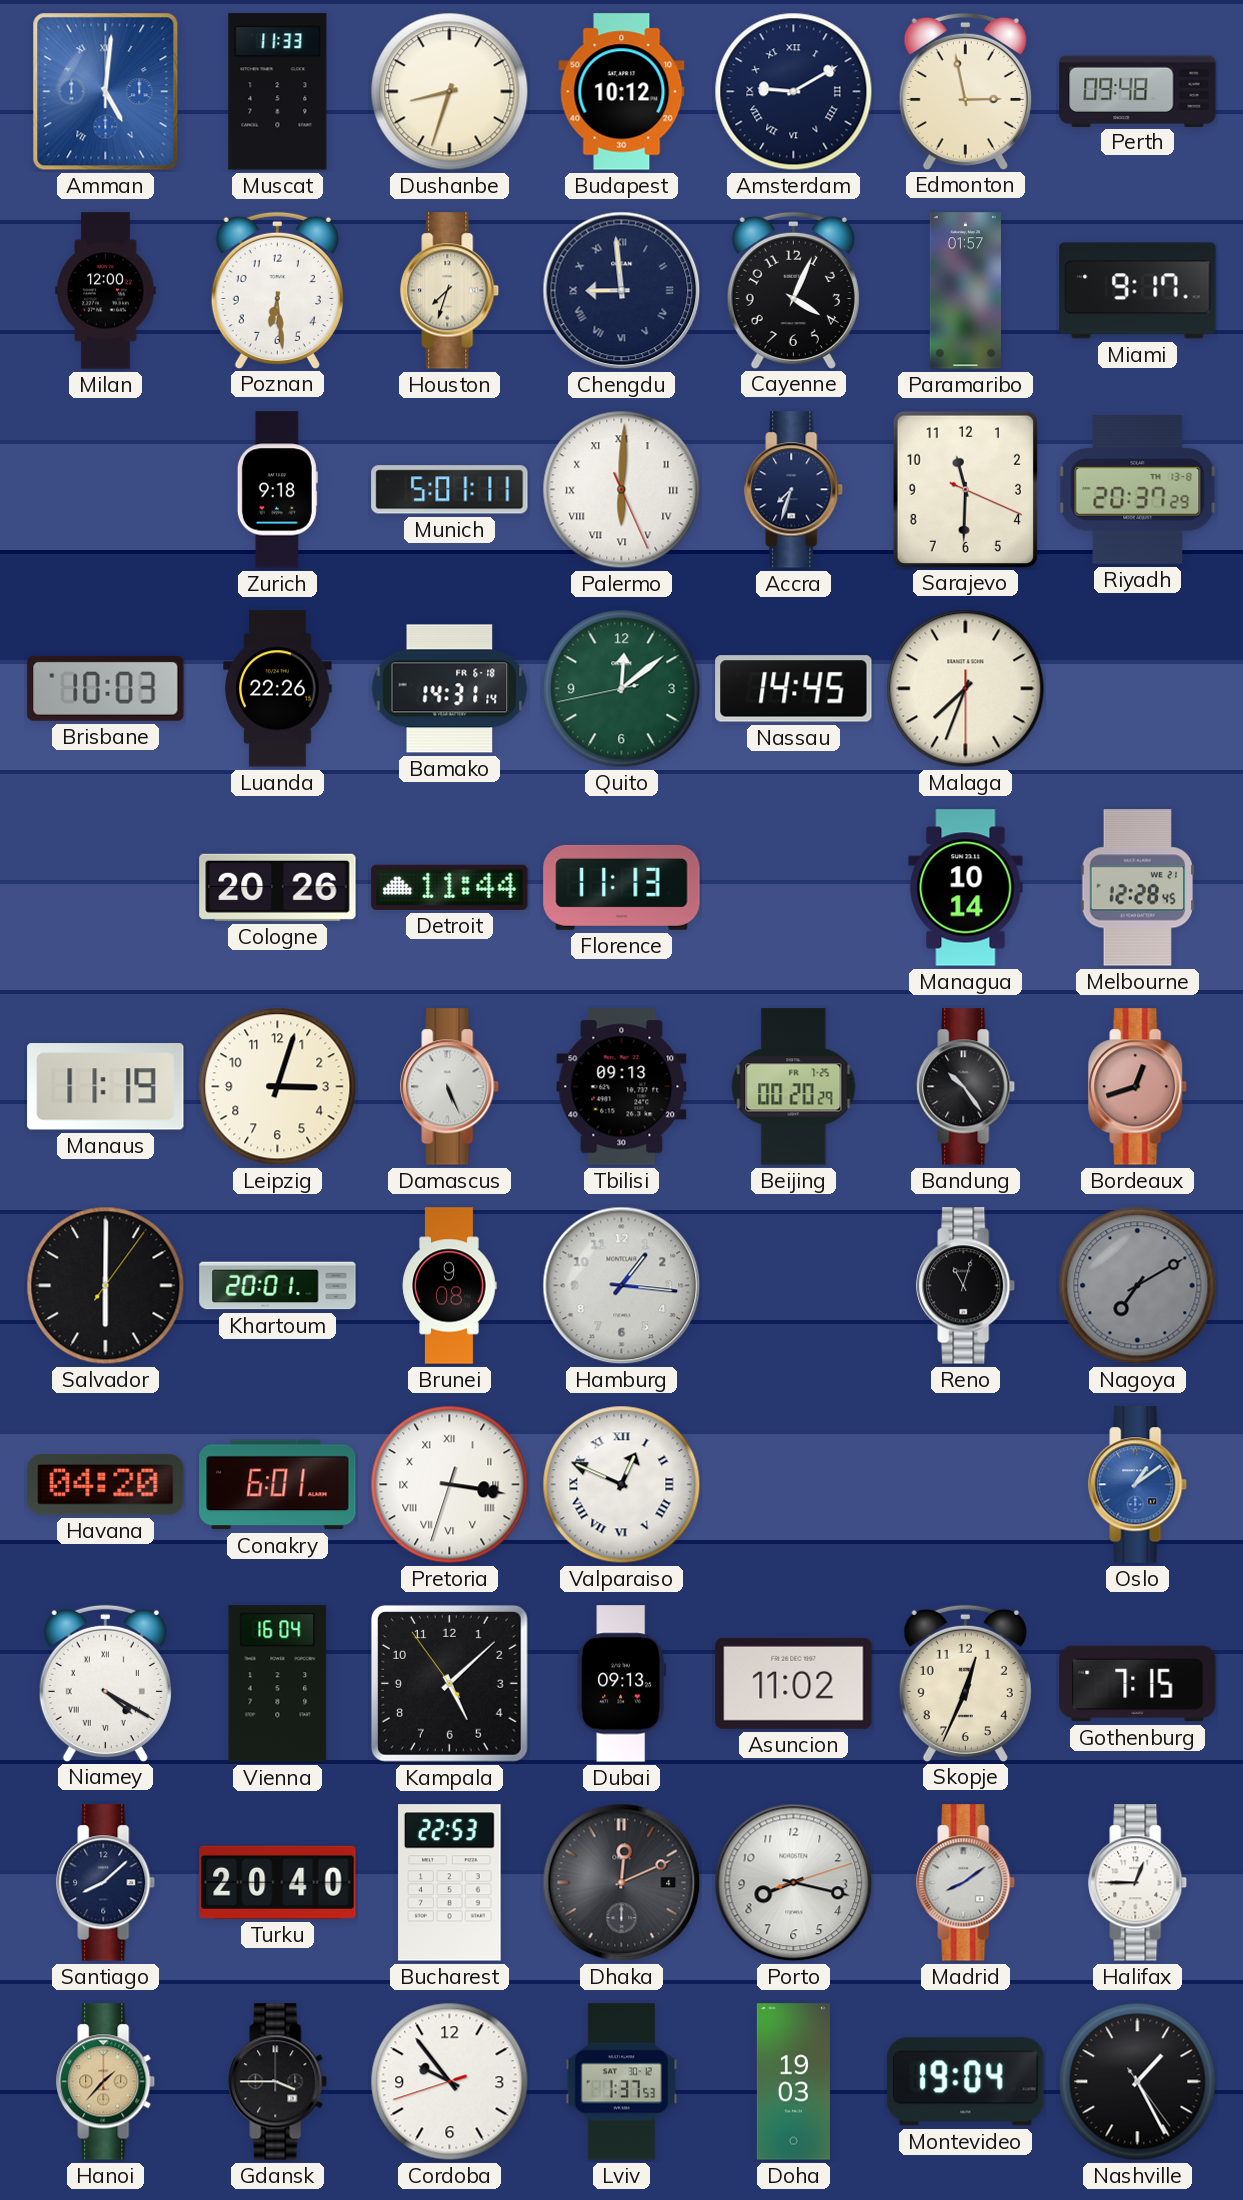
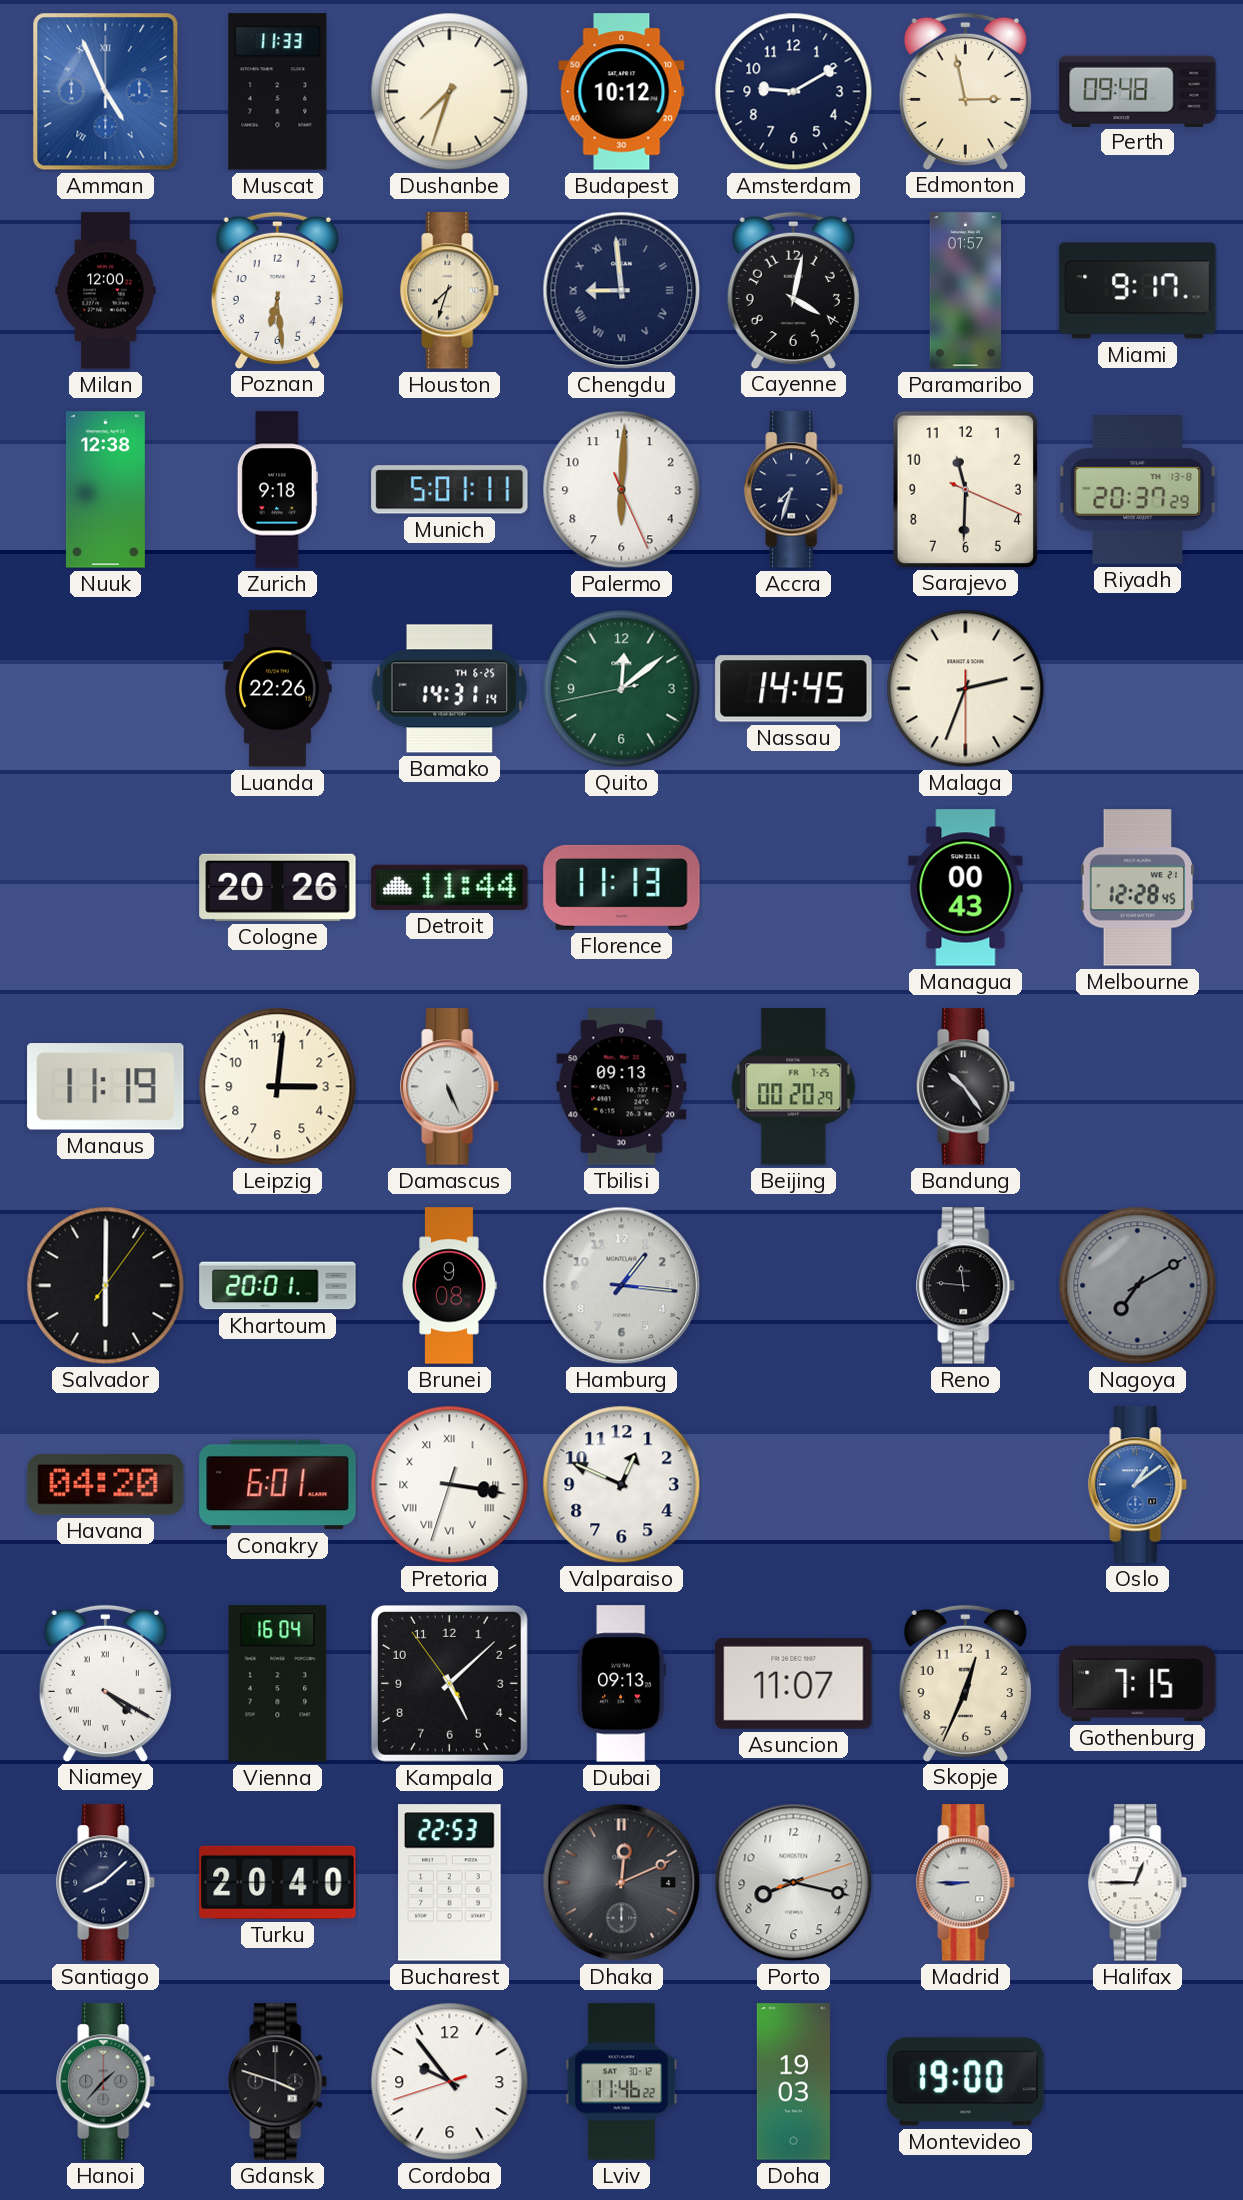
Amman: 5:01 -> 4:56
Dushanbe: 8:33 -> 7:33
Amsterdam numerals: Roman -> Arabic
Cayenne: 4:04 -> 4:02
Nuuk: none -> 12:38
Palermo numerals: Roman -> Arabic
Brisbane: 10:03 -> none
Bamako date: FR 6-18 -> TH 6-25
Malaga: 7:33 -> 2:33
Managua: 10:14 -> 00:43
Leipzig: 3:03 -> 3:01
Bordeaux: 12:42 -> none
Reno: 11:03 -> 11:46
Valparaiso numerals: Roman -> Arabic
Asuncion: 11:02 -> 11:07
Madrid: 8:09 -> 8:45
Hanoi dial: champagne -> grey
Gdansk: 3:45 -> 3:48
Lviv: 1:37 -> 11:46
Montevideo: 19:04 -> 19:00
Nashville: 1:25 -> none
